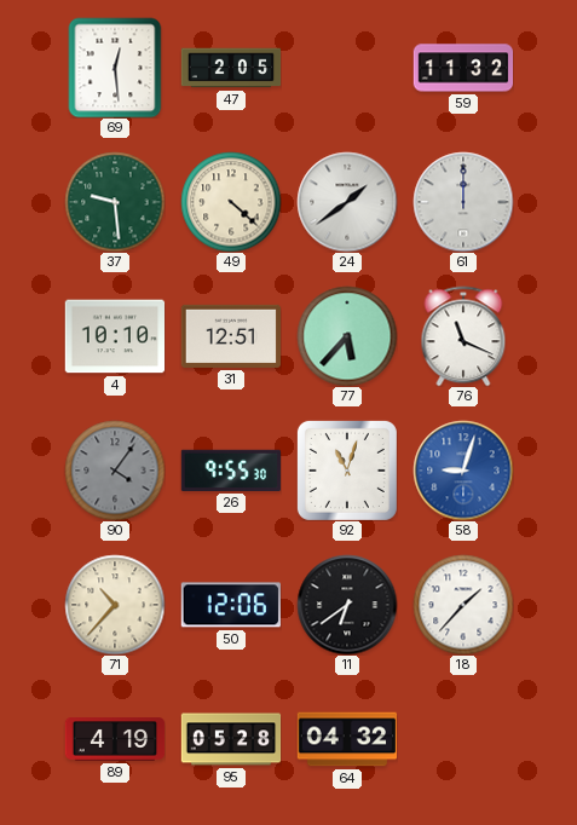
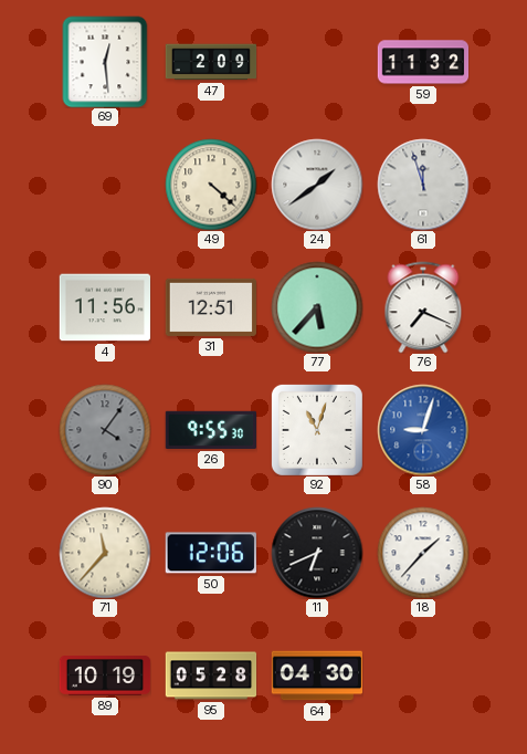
47: 2:05 -> 2:09
37: 9:29 -> none
61: 12:00 -> 11:57
4: 10:10 -> 11:56
76: 11:19 -> 7:19
71: 10:37 -> 11:37
11: 6:39 -> 6:41
89: 4:19 -> 10:19
64: 04:32 -> 04:30
